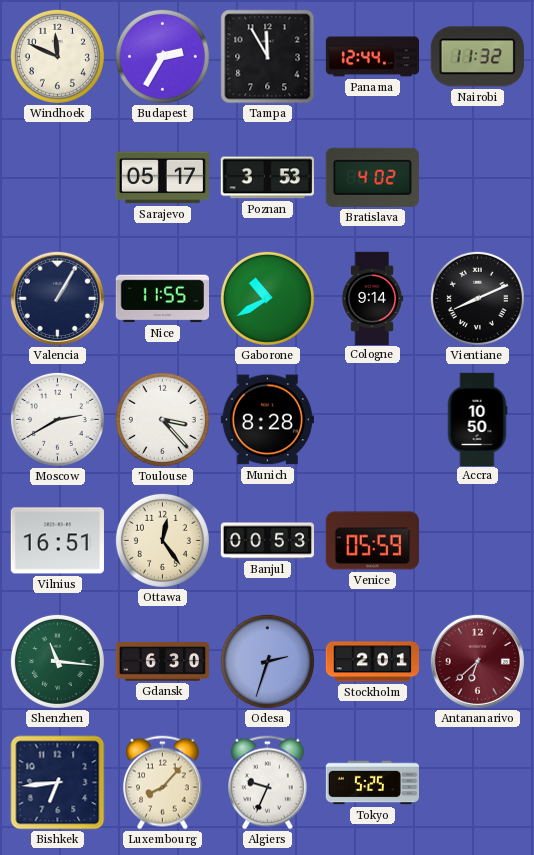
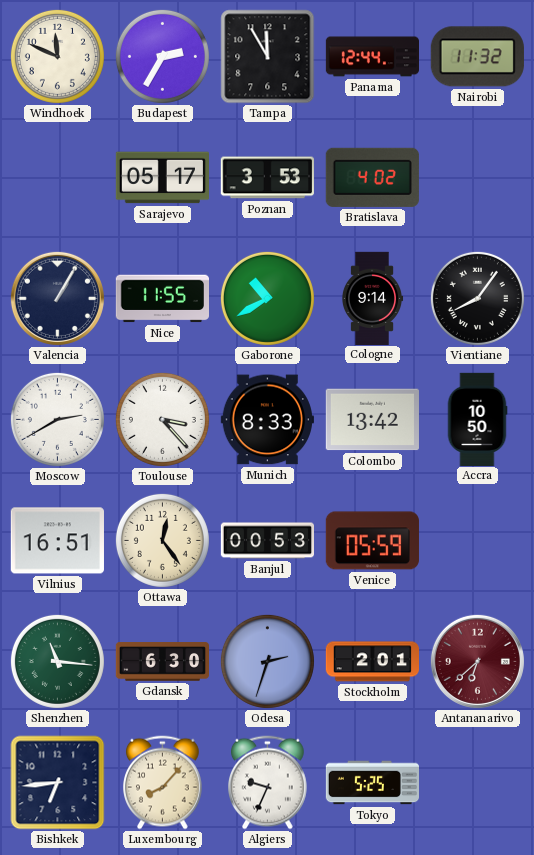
Vientiane: 8:11 -> 8:06
Munich: 8:28 -> 8:33
Colombo: none -> 13:42
